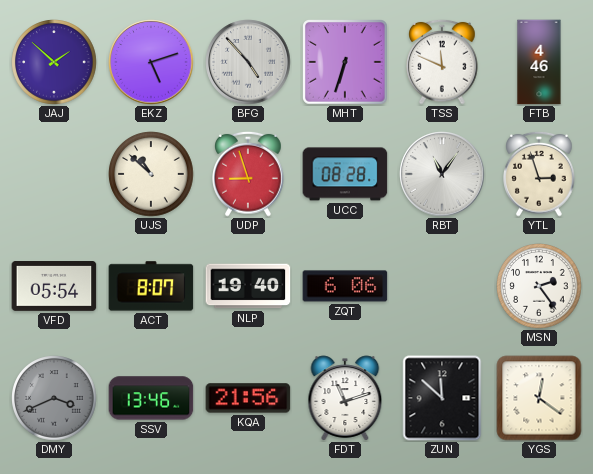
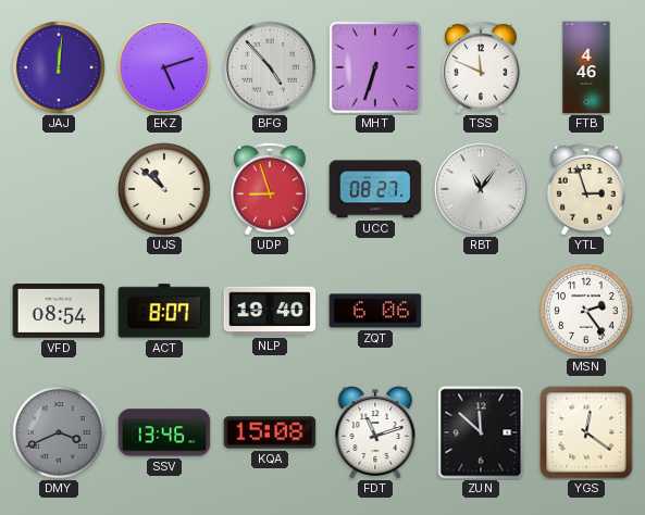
JAJ: 1:52 -> 12:01
UCC: 08:28 -> 08:27
VFD: 05:54 -> 08:54
KQA: 21:56 -> 15:08
